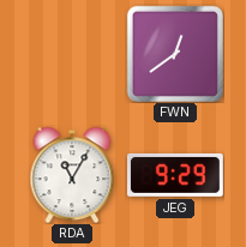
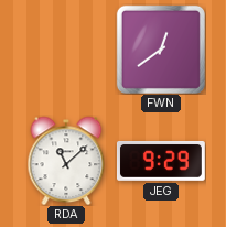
RDA: 11:05 -> 11:08
